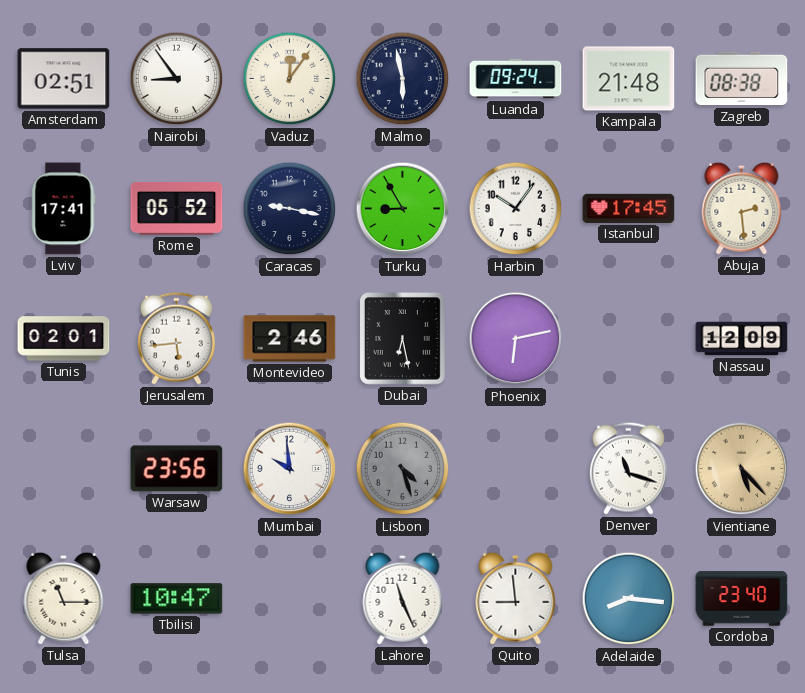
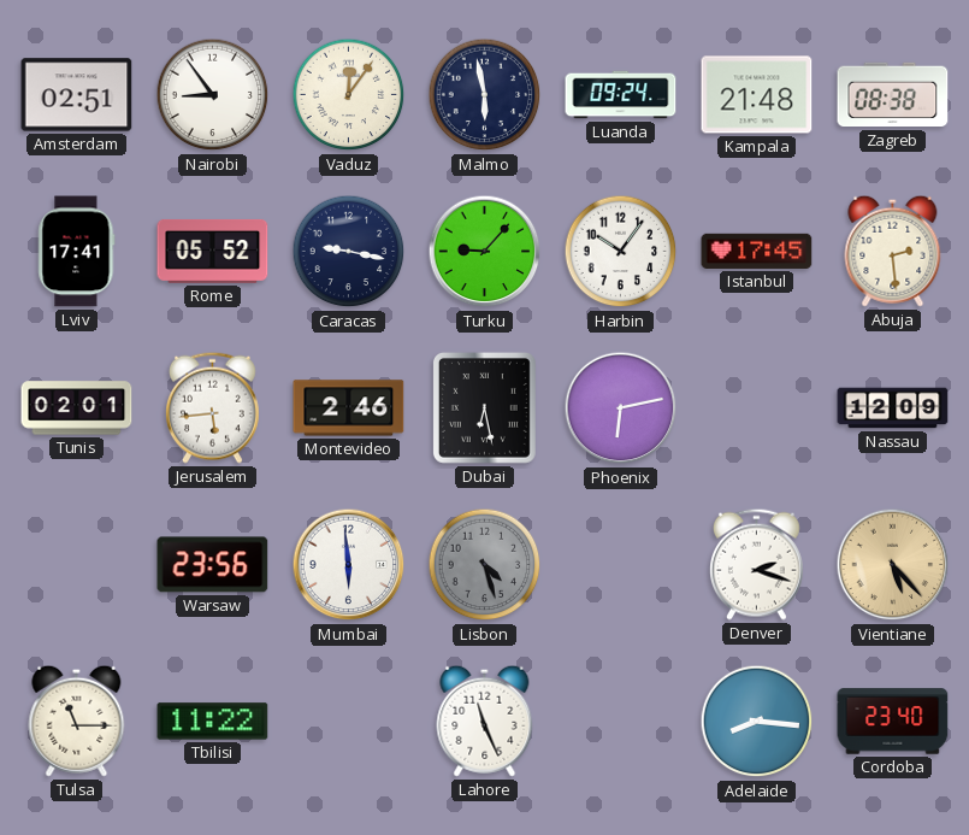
Turku: 8:55 -> 9:07
Mumbai: 9:59 -> 5:59
Denver: 11:18 -> 2:18
Tbilisi: 10:47 -> 11:22
Quito: 8:59 -> none
